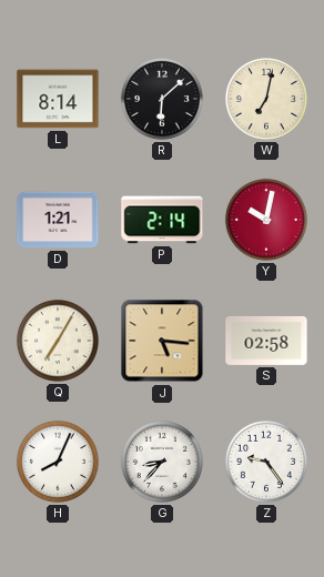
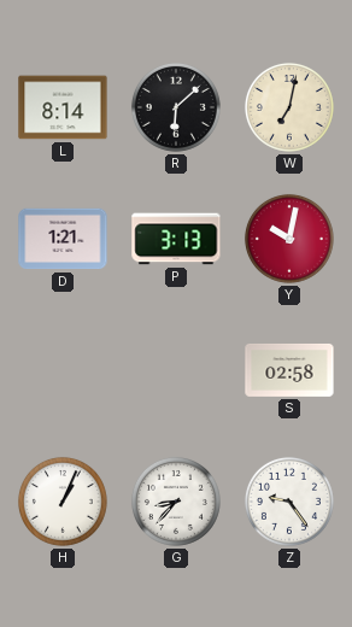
P: 2:14 -> 3:13
Q: 7:05 -> none
J: 5:16 -> none
H: 8:04 -> 1:04
